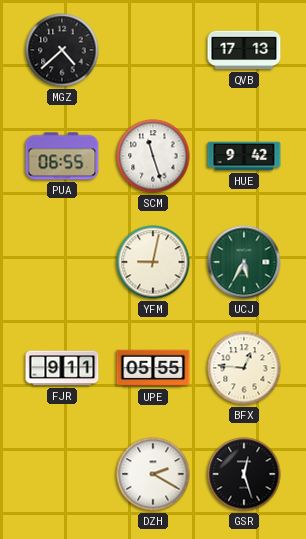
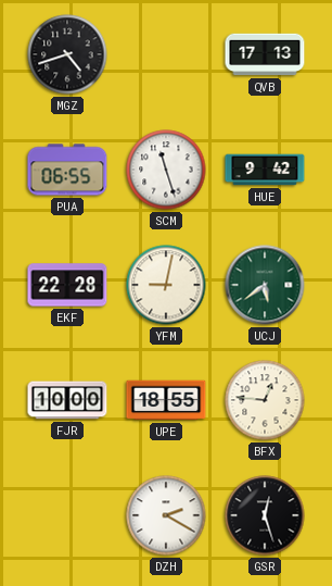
MGZ: 4:38 -> 4:42
EKF: none -> 22:28
UCJ: 5:35 -> 5:39
FJR: 9:11 -> 10:00
UPE: 05:55 -> 18:55
